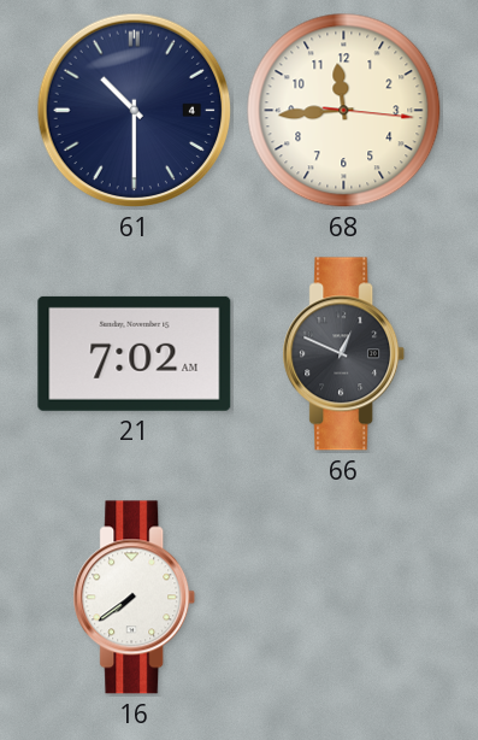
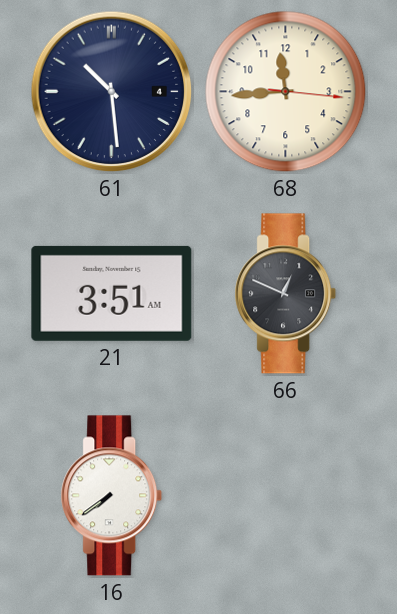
61: 10:30 -> 10:29
21: 7:02 -> 3:51
